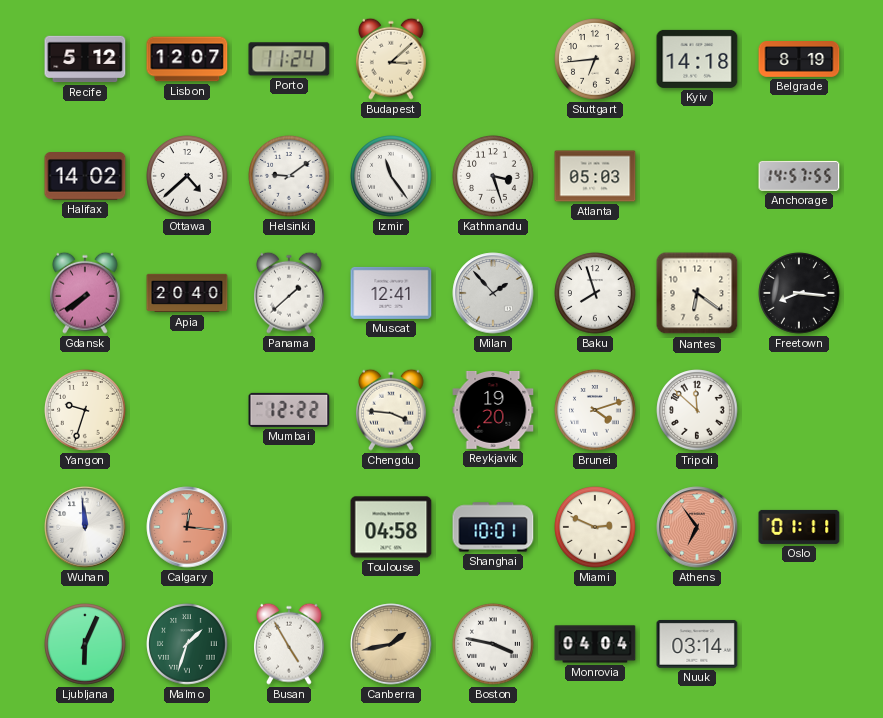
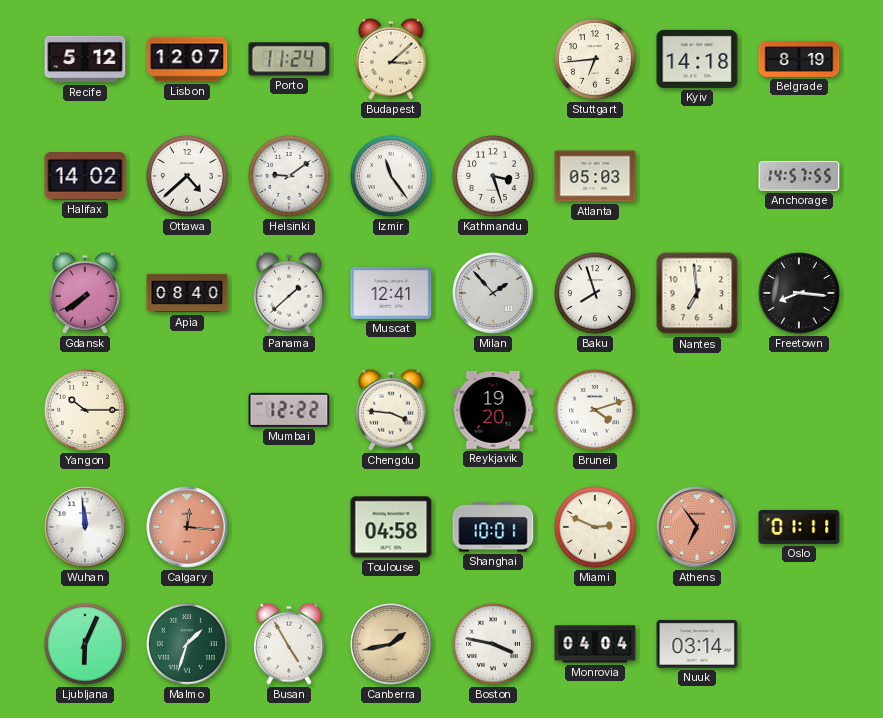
Apia: 20:40 -> 08:40
Nantes: 6:21 -> 6:59
Yangon: 9:33 -> 10:15
Tripoli: 11:52 -> none
